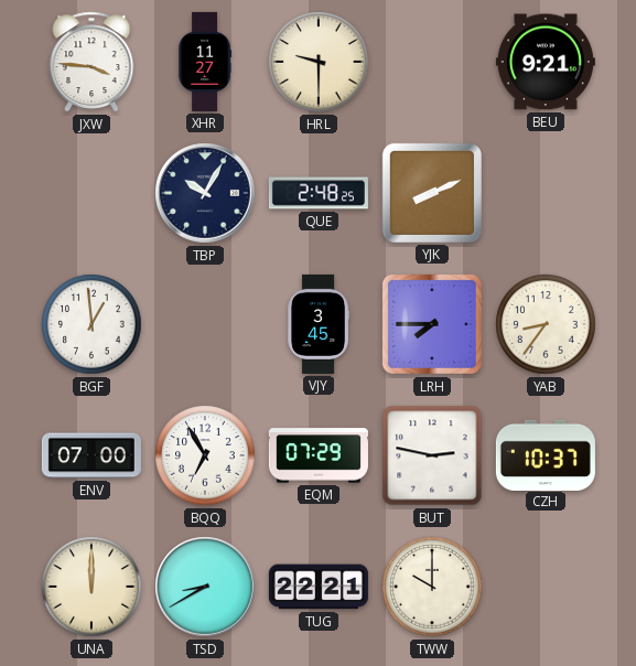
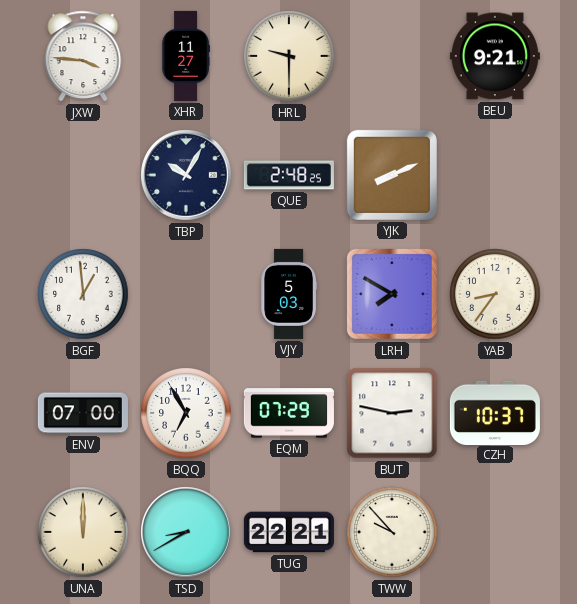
VJY: 3:45 -> 5:03
LRH: 7:45 -> 7:50
TWW: 10:00 -> 9:53
